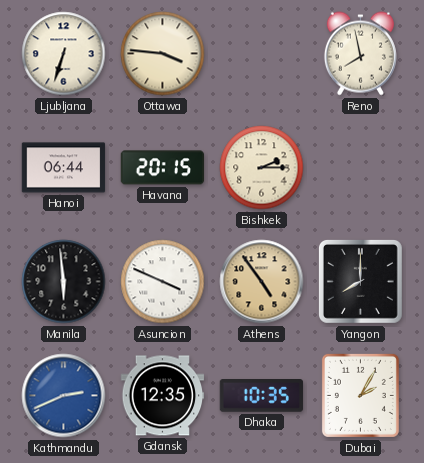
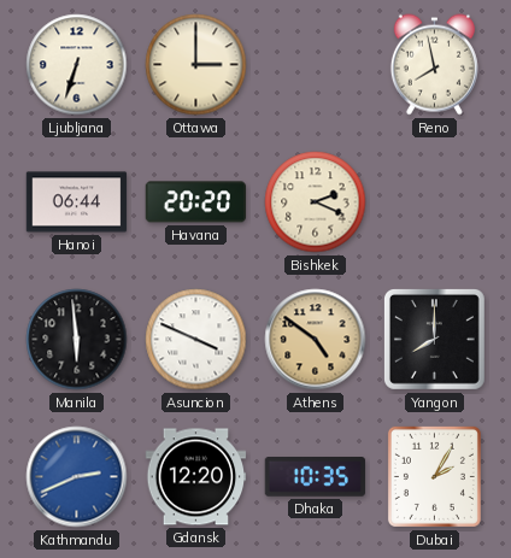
Ottawa: 3:46 -> 3:00
Havana: 20:15 -> 20:20
Bishkek: 2:15 -> 2:19
Athens: 4:54 -> 4:51
Gdansk: 12:35 -> 12:20
